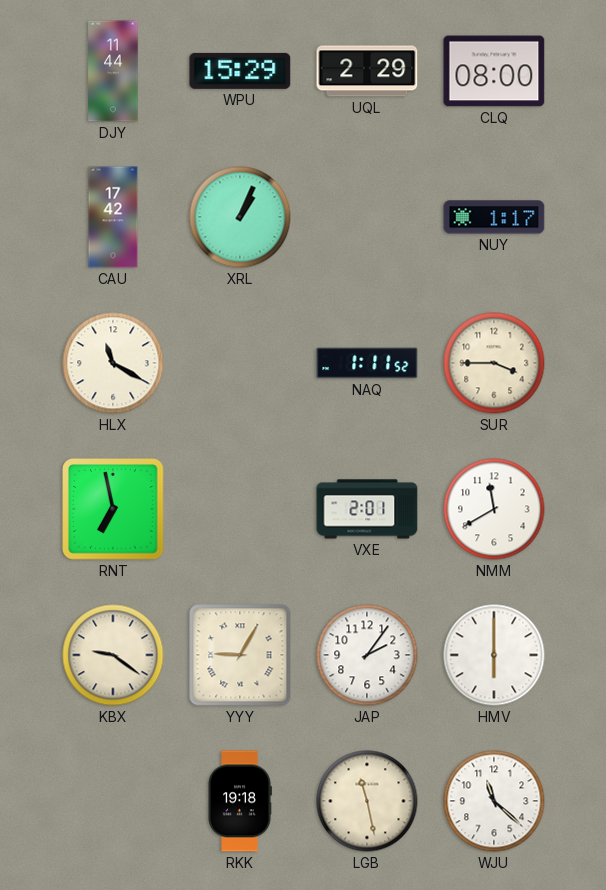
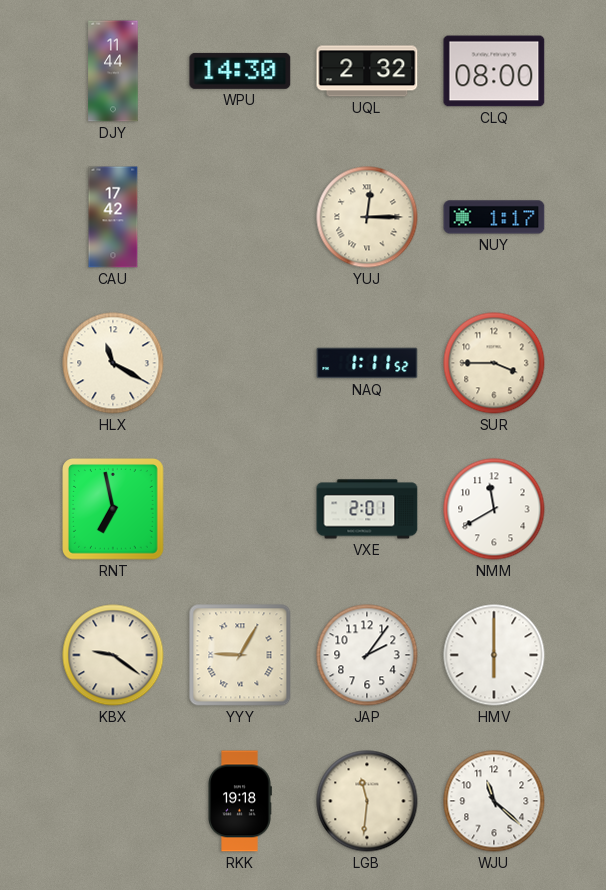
WPU: 15:29 -> 14:30
UQL: 2:29 -> 2:32
XRL: 1:04 -> none
YUJ: none -> 12:15
LGB: 11:28 -> 11:31
